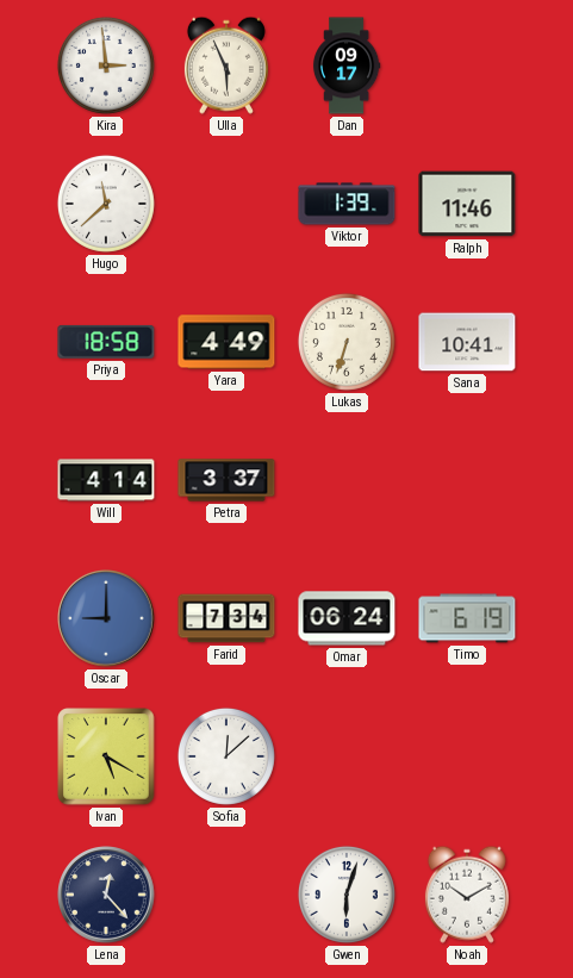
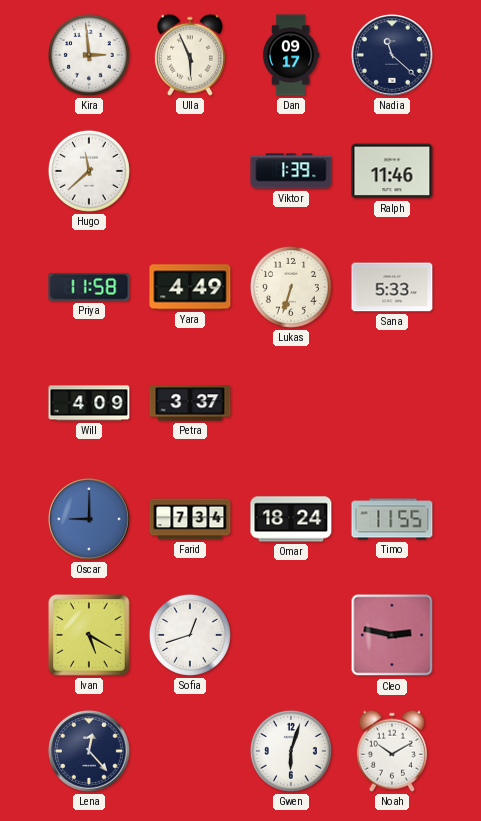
Nadia: none -> 11:22
Priya: 18:58 -> 11:58
Sana: 10:41 -> 5:33
Will: 4:14 -> 4:09
Omar: 06:24 -> 18:24
Timo: 6:19 -> 11:55
Sofia: 12:08 -> 12:42
Cleo: none -> 2:47
